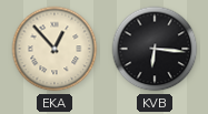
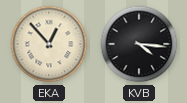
KVB: 6:16 -> 4:16
